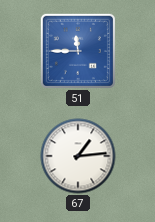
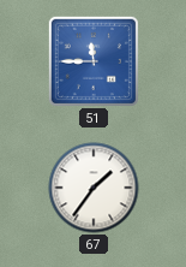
67: 1:14 -> 1:36
